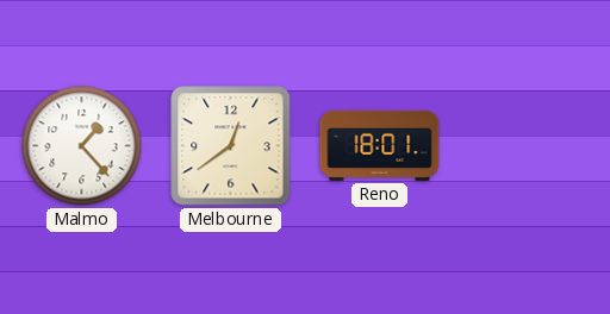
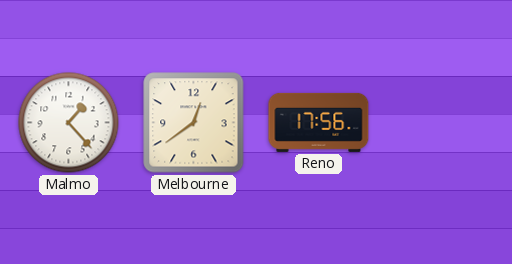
Reno: 18:01 -> 17:56
